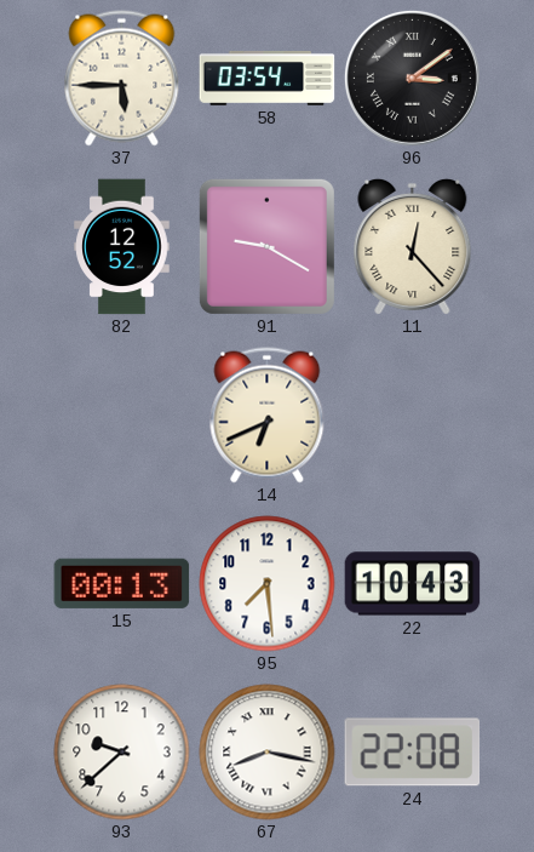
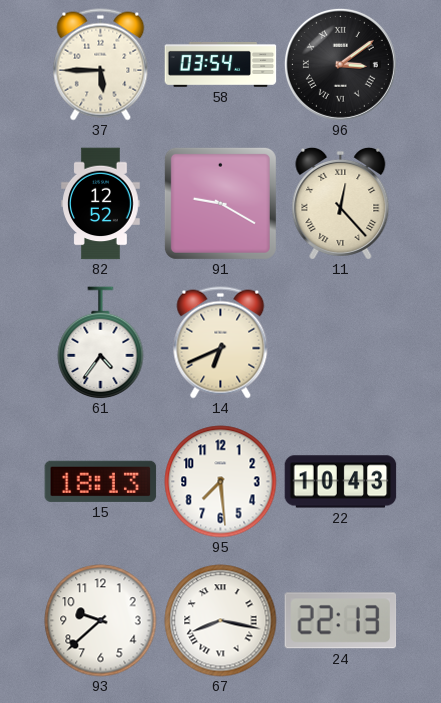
61: none -> 4:36
15: 00:13 -> 18:13
24: 22:08 -> 22:13
